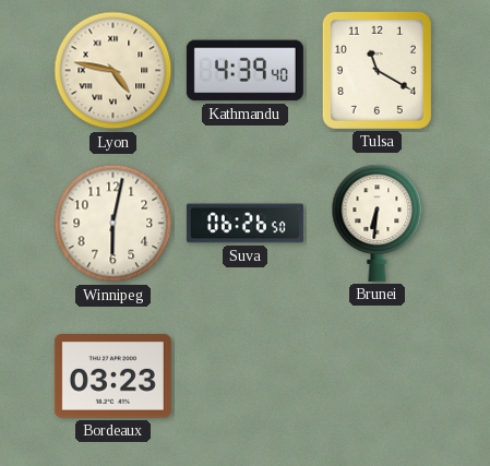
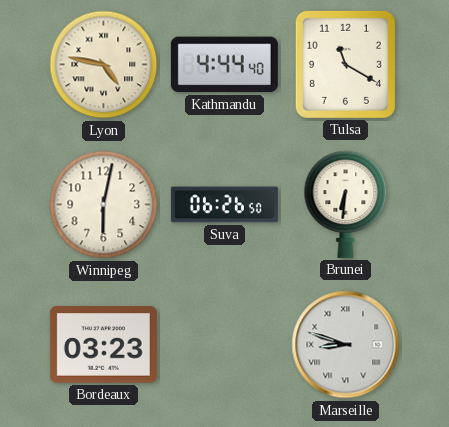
Kathmandu: 4:39 -> 4:44
Marseille: none -> 8:48
